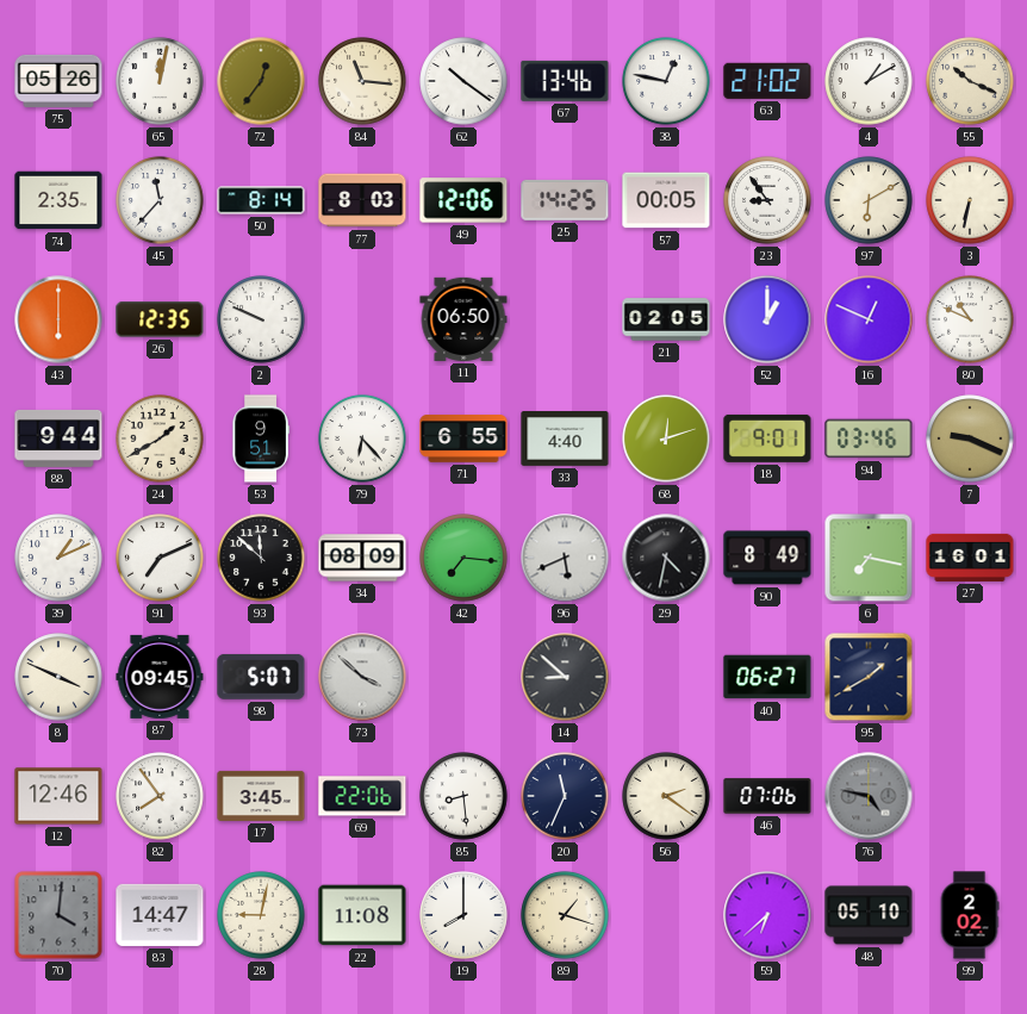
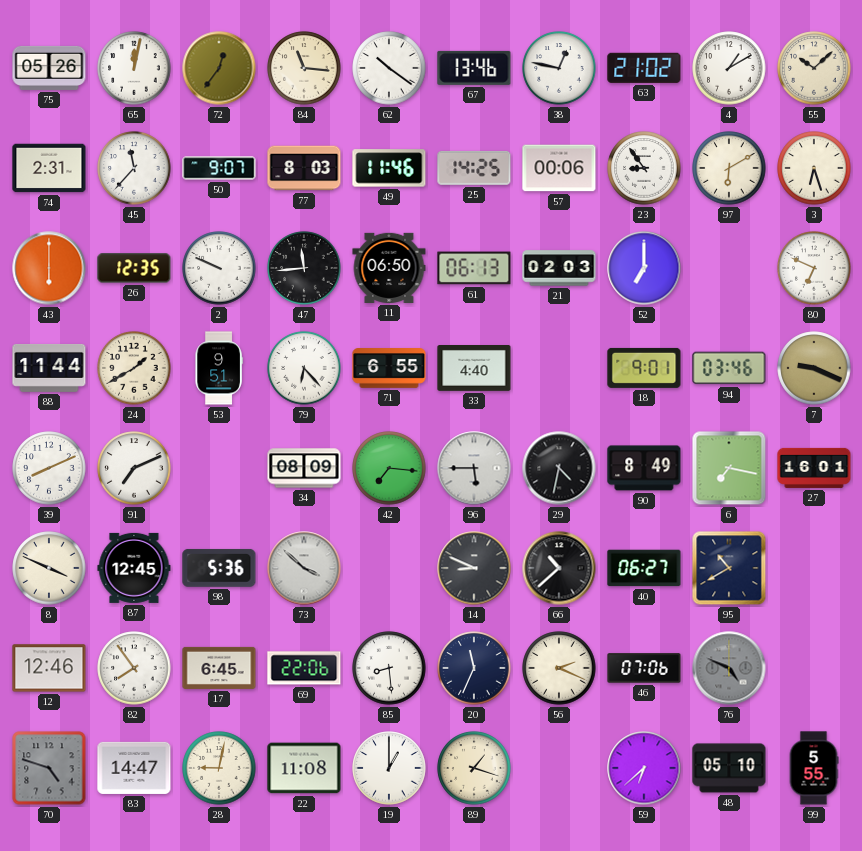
55: 10:19 -> 10:08
74: 2:35 -> 2:31
50: 8:14 -> 9:07
49: 12:06 -> 11:46
57: 00:05 -> 00:06
3: 6:32 -> 6:27
47: none -> 11:44
61: none -> 06:13
21: 02:05 -> 02:03
52: 1:00 -> 7:00
16: 12:49 -> none
80: 10:49 -> 6:49
88: 9:44 -> 11:44
68: 12:12 -> none
39: 1:11 -> 8:11
93: 11:52 -> none
96: 5:41 -> 5:45
87: 09:45 -> 12:45
98: 5:07 -> 5:36
14: 8:52 -> 8:49
66: none -> 10:38
95: 1:40 -> 10:40
17: 3:45 -> 6:45
56: 2:21 -> 2:19
76: 4:47 -> 4:49
70: 4:01 -> 4:48
19: 8:00 -> 1:00
99: 2:02 -> 5:55
